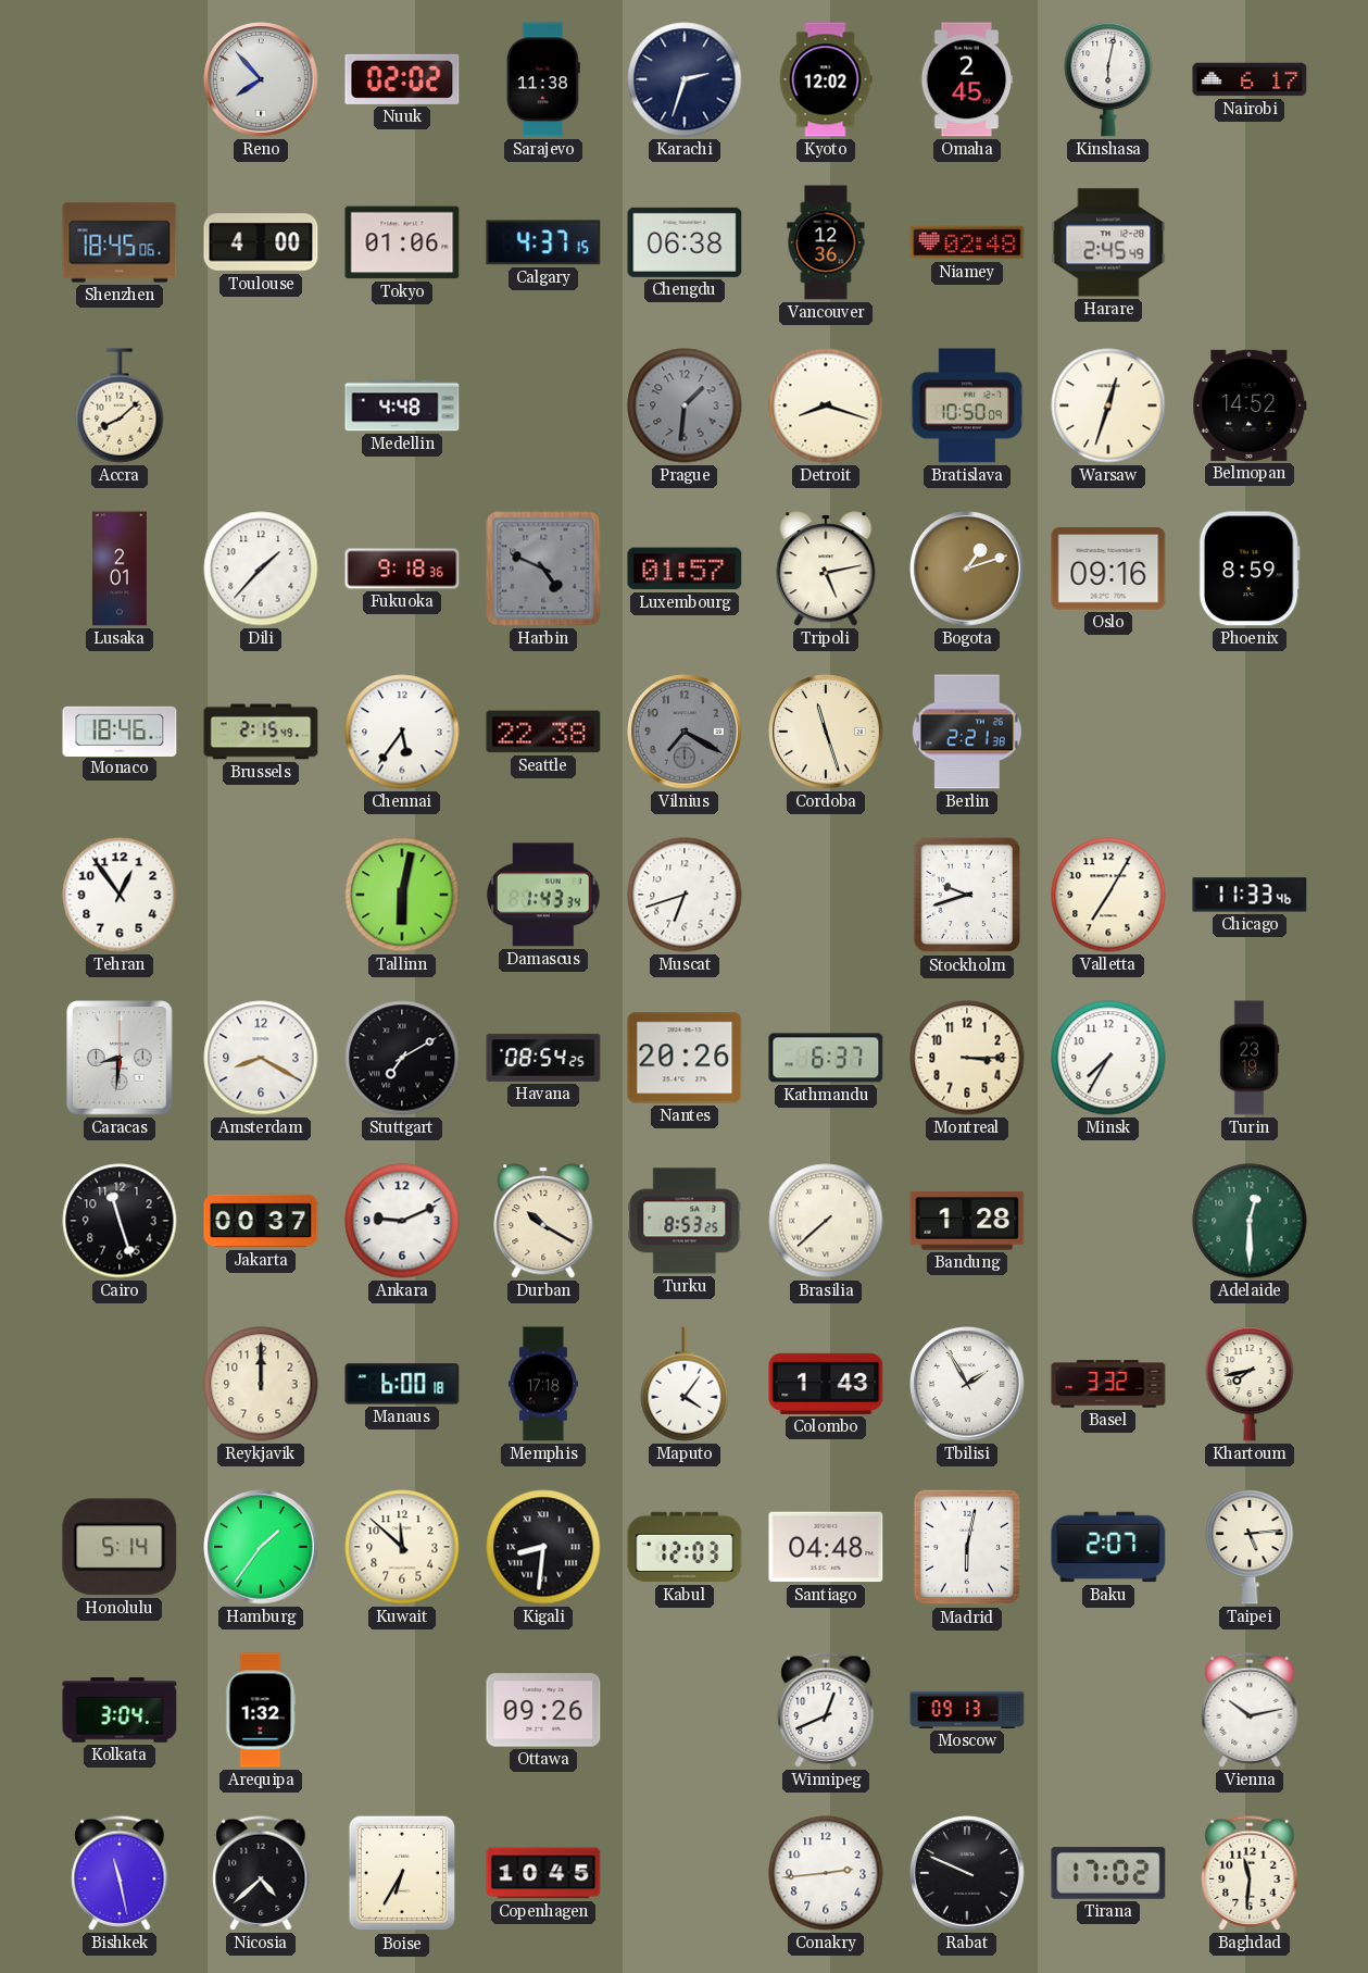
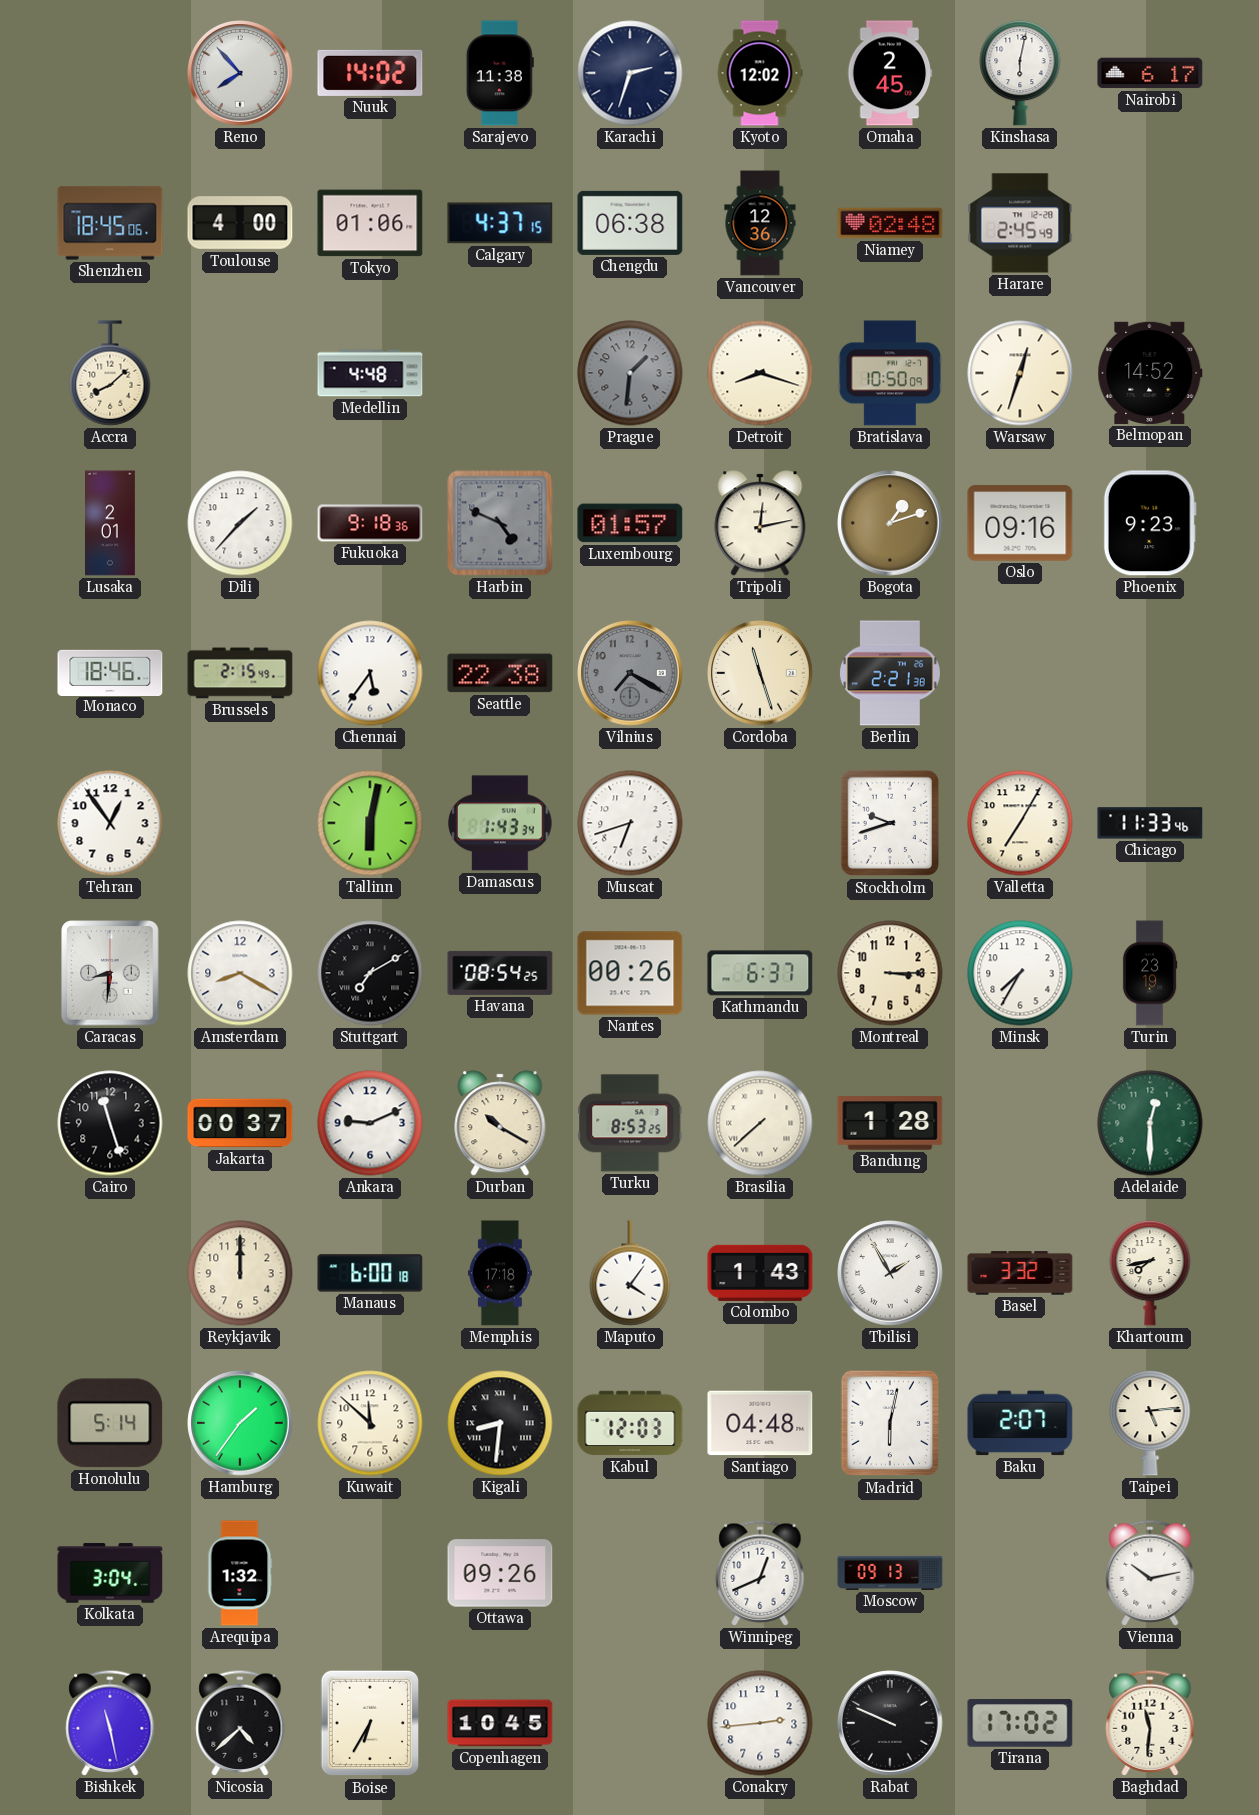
Nuuk: 02:02 -> 14:02
Tripoli: 5:13 -> 12:13
Phoenix: 8:59 -> 9:23
Nantes: 20:26 -> 00:26
